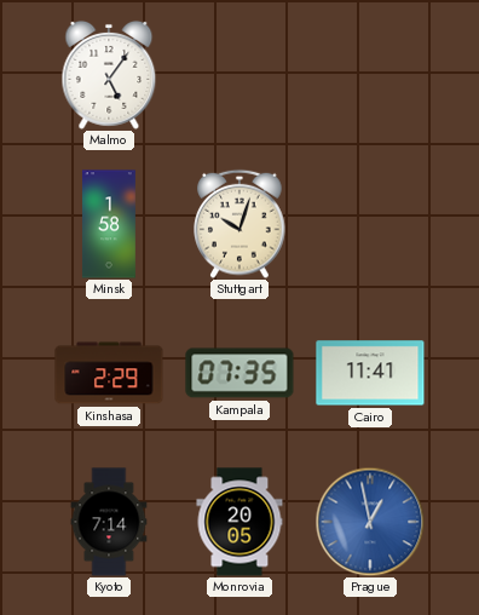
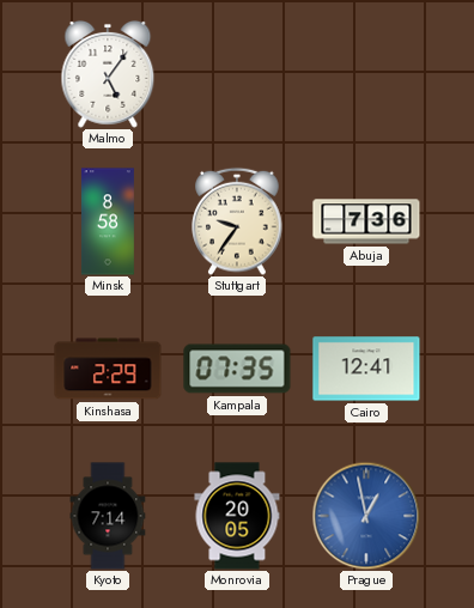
Minsk: 1:58 -> 8:58
Stuttgart: 10:03 -> 9:36
Abuja: none -> 7:36
Cairo: 11:41 -> 12:41
